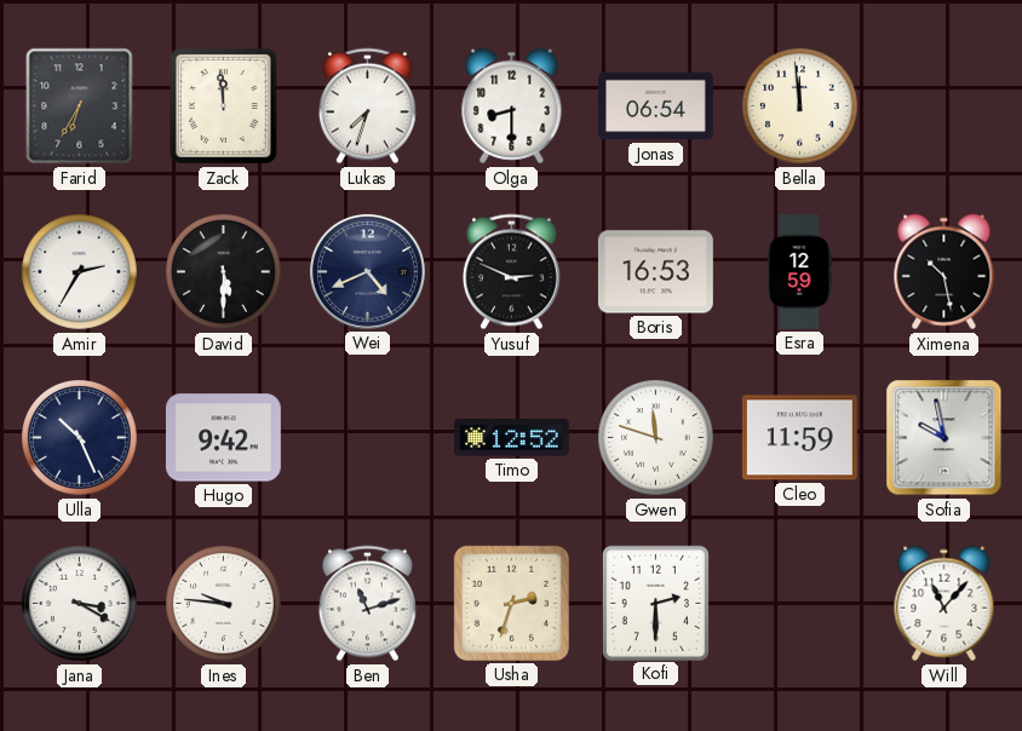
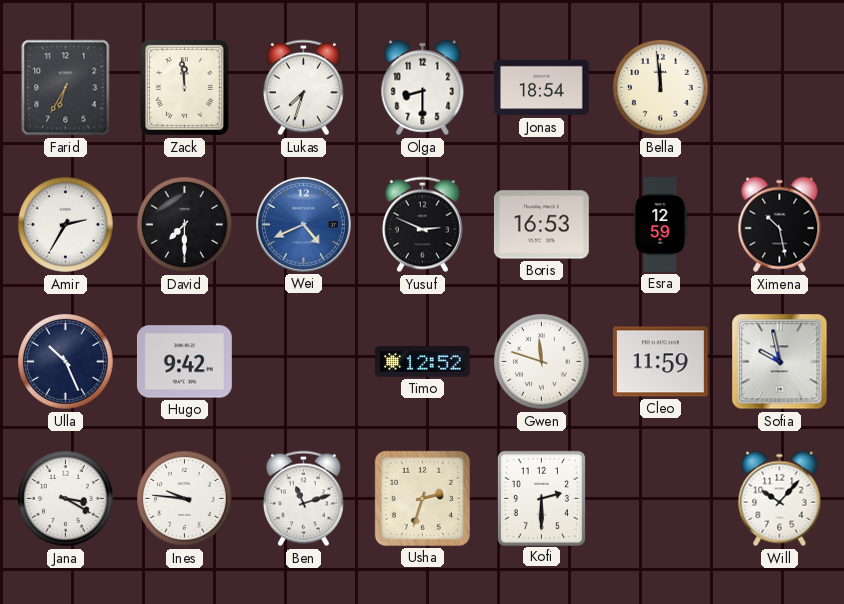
Jonas: 06:54 -> 18:54
David: 5:30 -> 7:30
Wei dial: navy -> blue
Will: 11:07 -> 10:07
